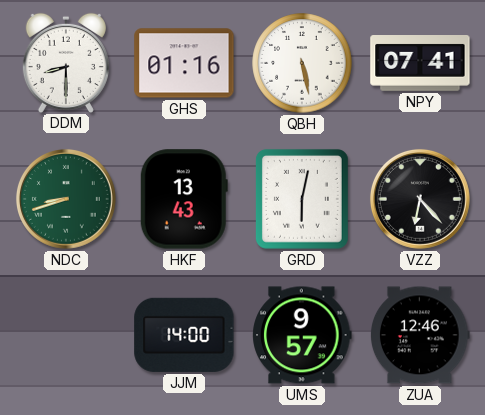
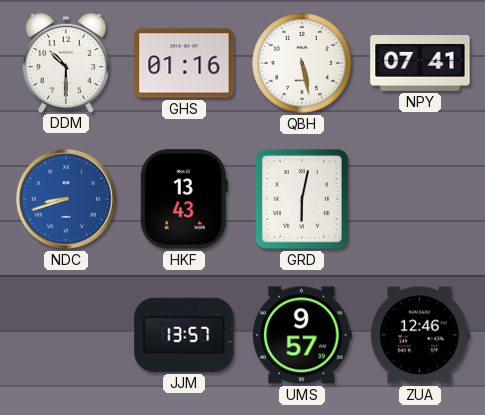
DDM: 8:30 -> 10:30
NDC dial: green -> blue
VZZ: 6:23 -> none
JJM: 14:00 -> 13:57
